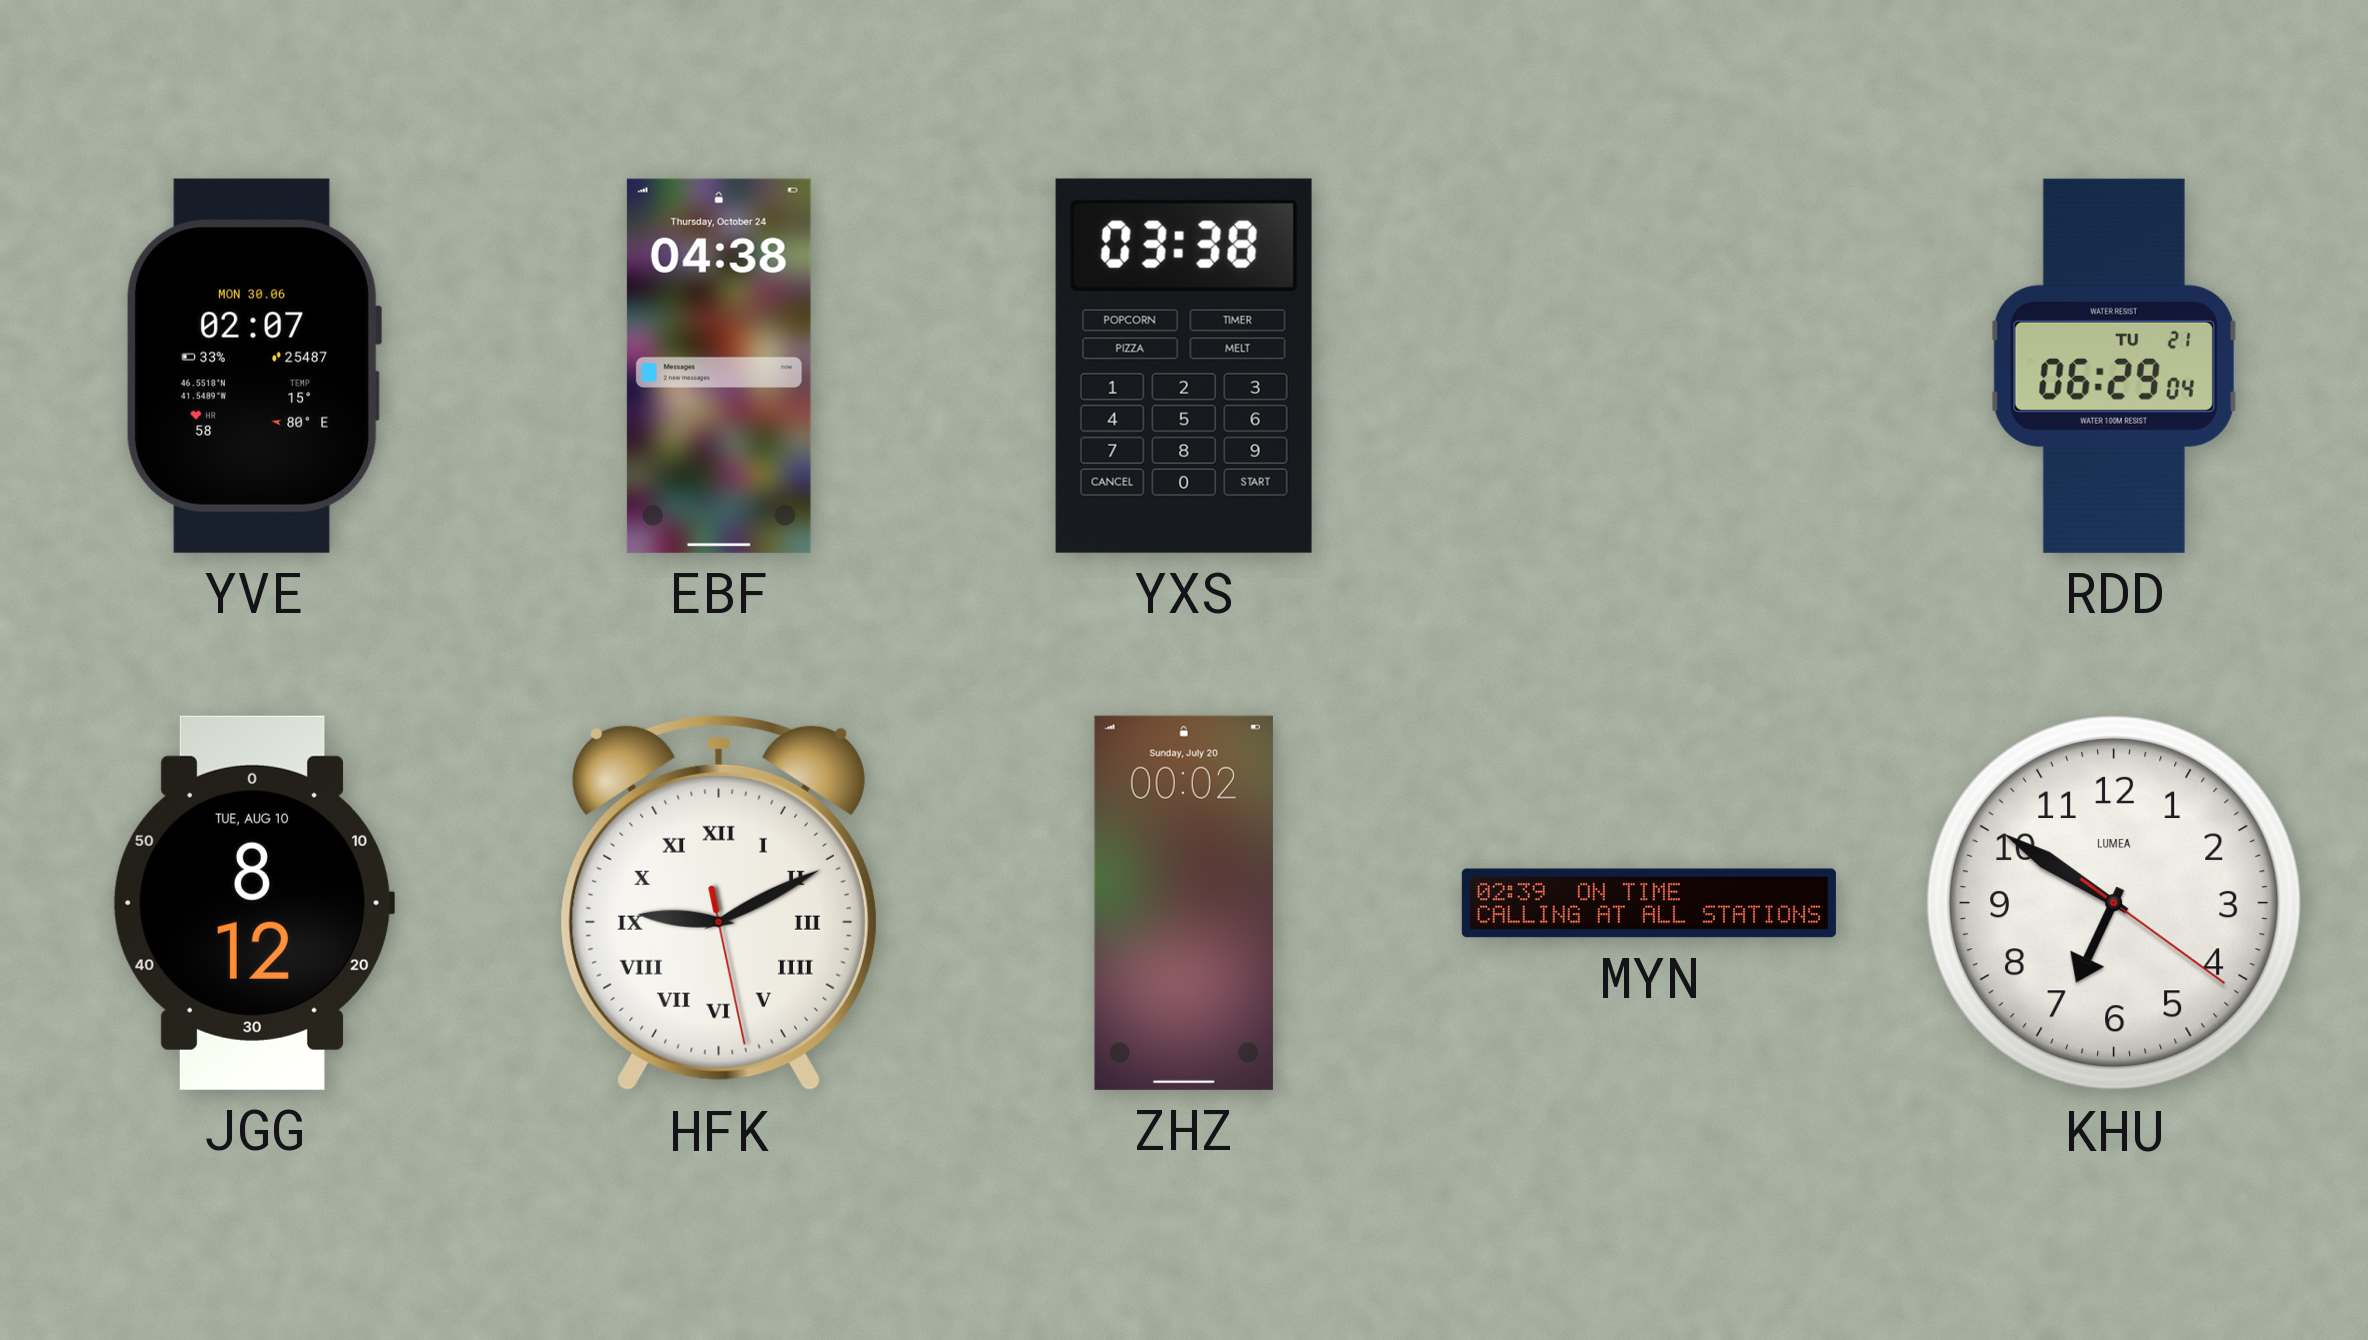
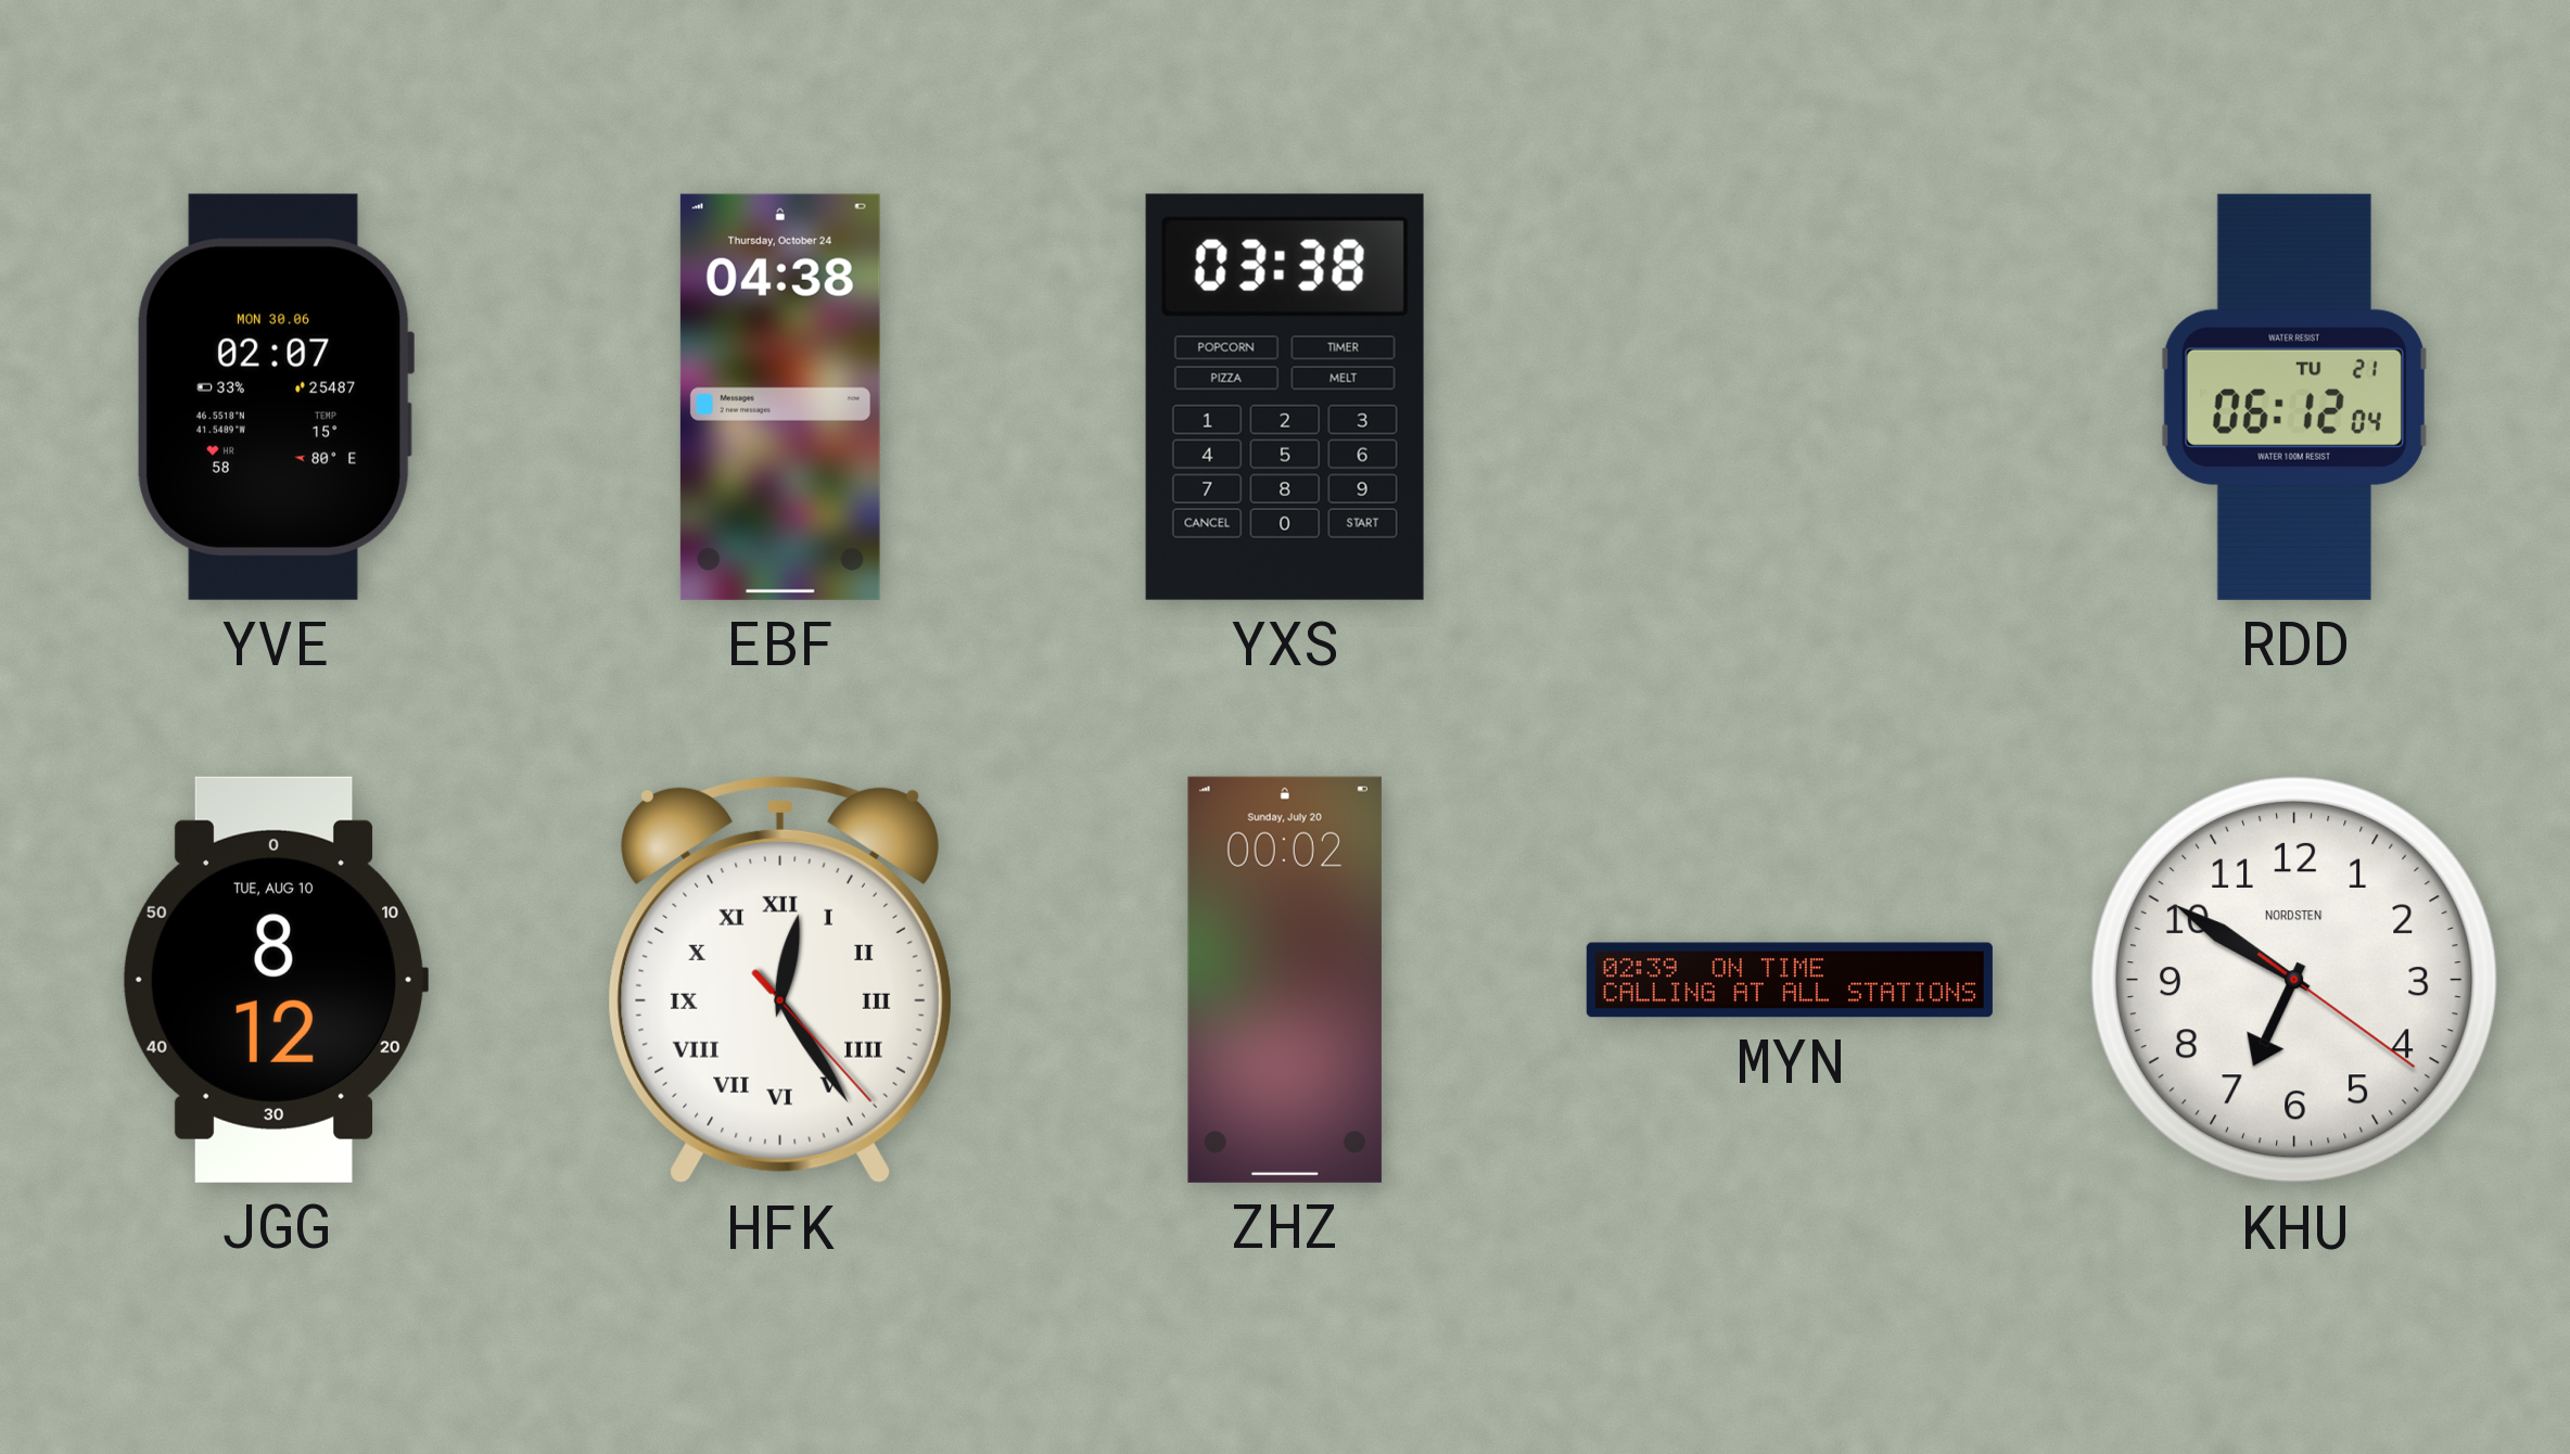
RDD: 06:29 -> 06:12
HFK: 9:10 -> 12:24
KHU brand: LUMEA -> NORDSTEN
